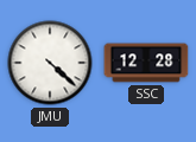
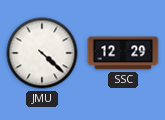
SSC: 12:28 -> 12:29
